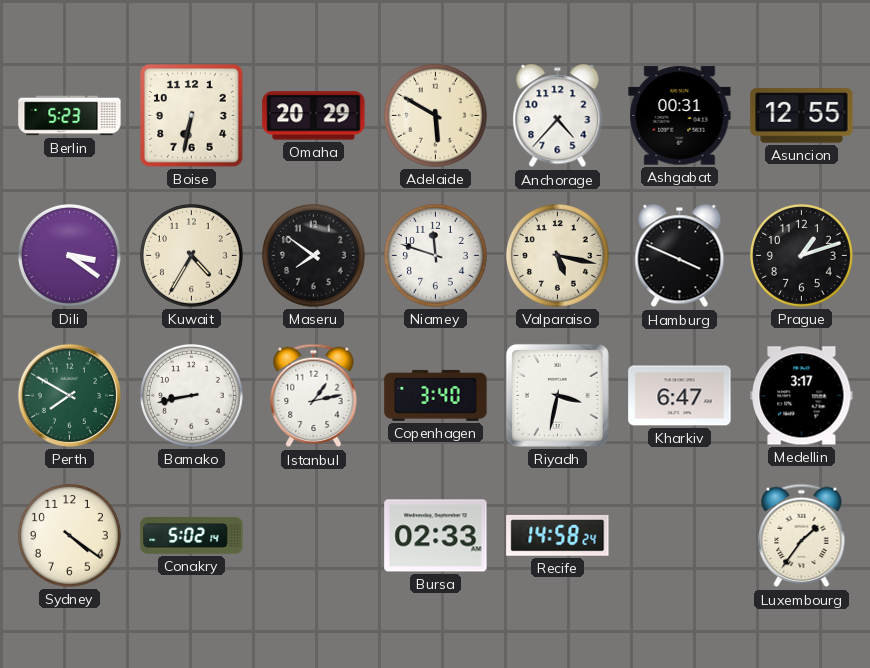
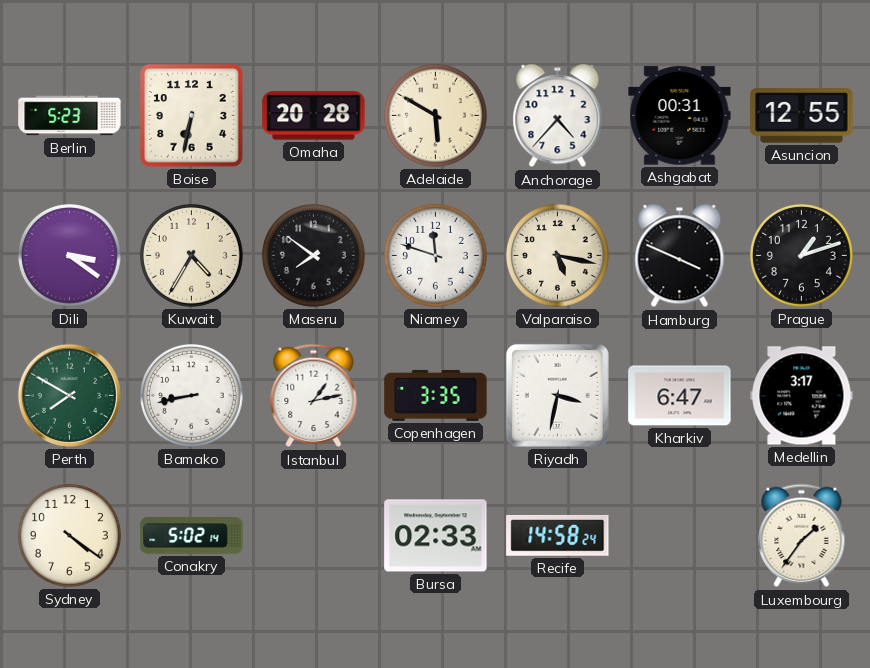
Omaha: 20:29 -> 20:28
Copenhagen: 3:40 -> 3:35
